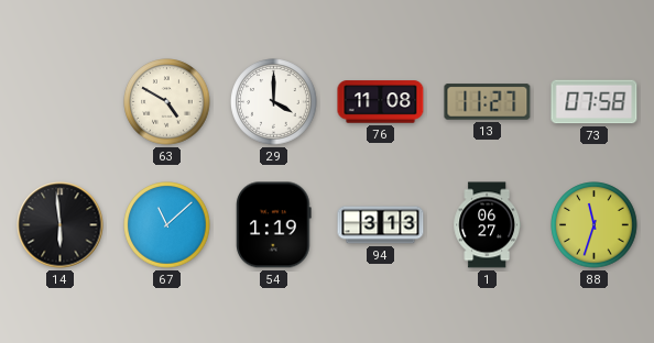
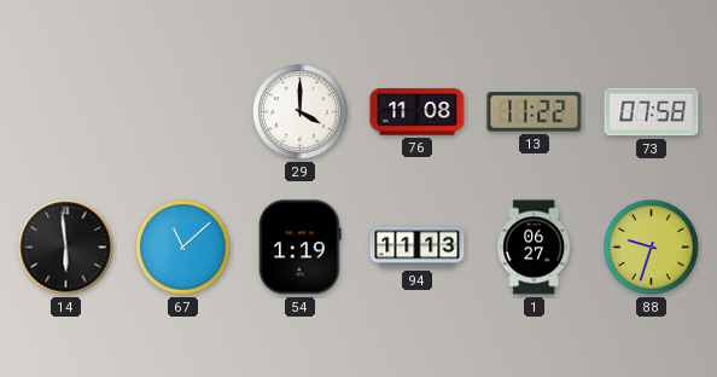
63: 4:50 -> none
13: 11:27 -> 11:22
94: 3:13 -> 11:13
88: 11:33 -> 9:33
